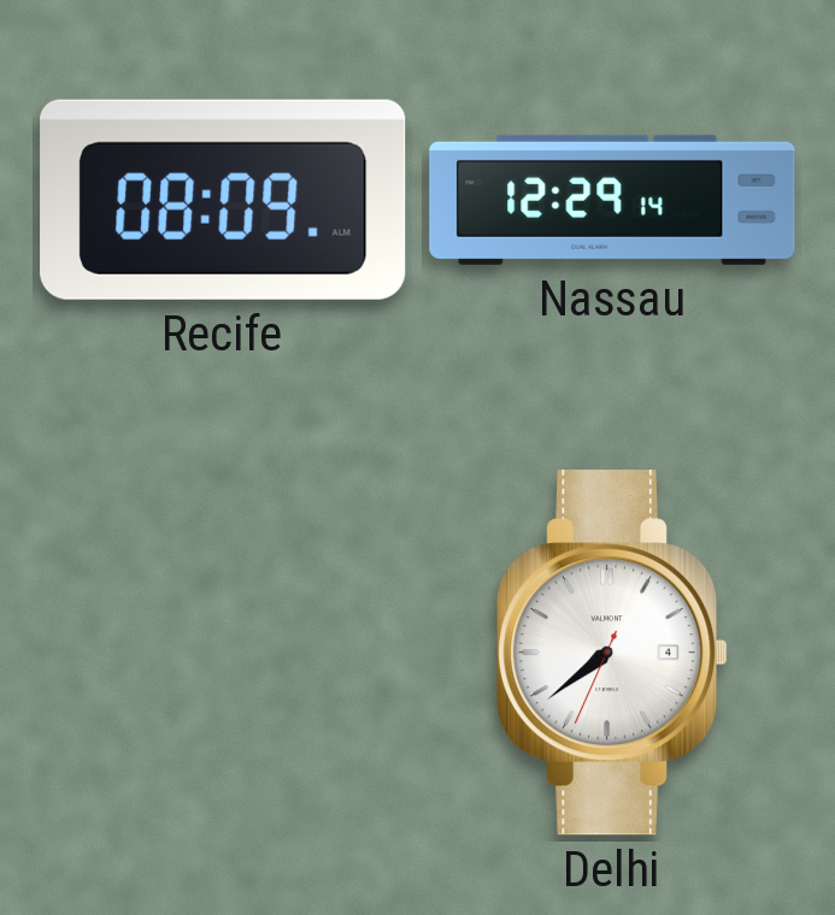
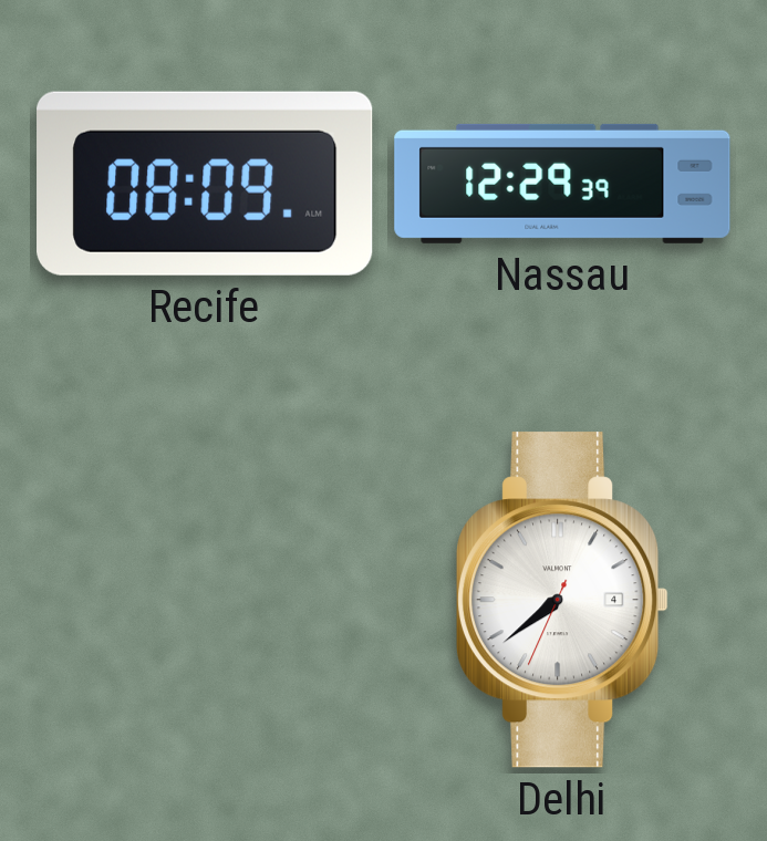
Nassau: 12:29:14 -> 12:29:39
